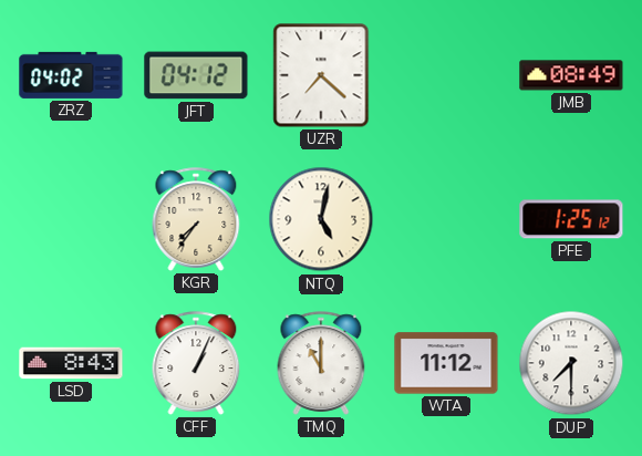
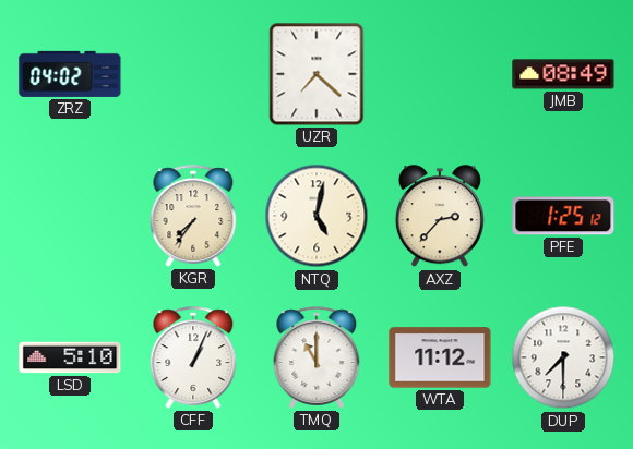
JFT: 04:12 -> none
AXZ: none -> 2:37
LSD: 8:43 -> 5:10
